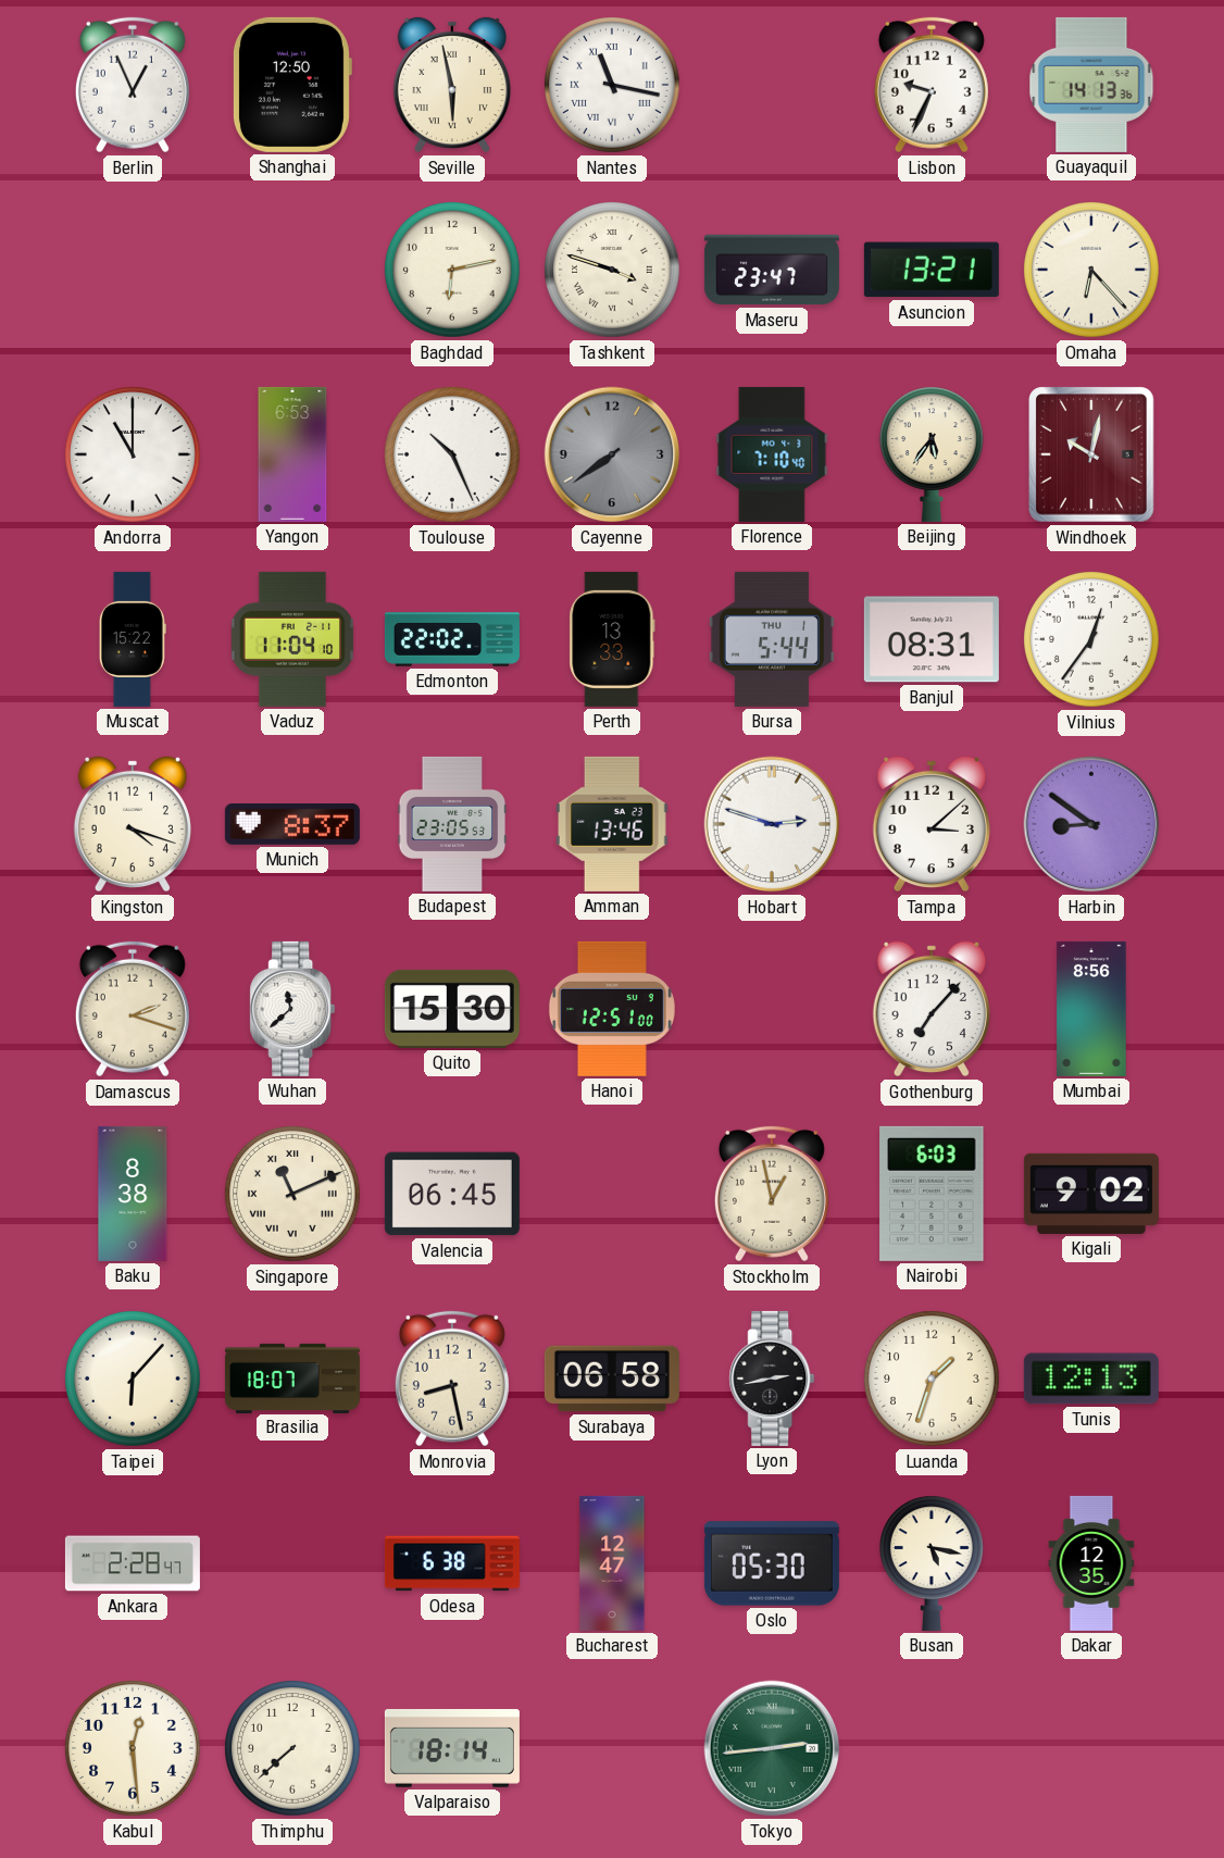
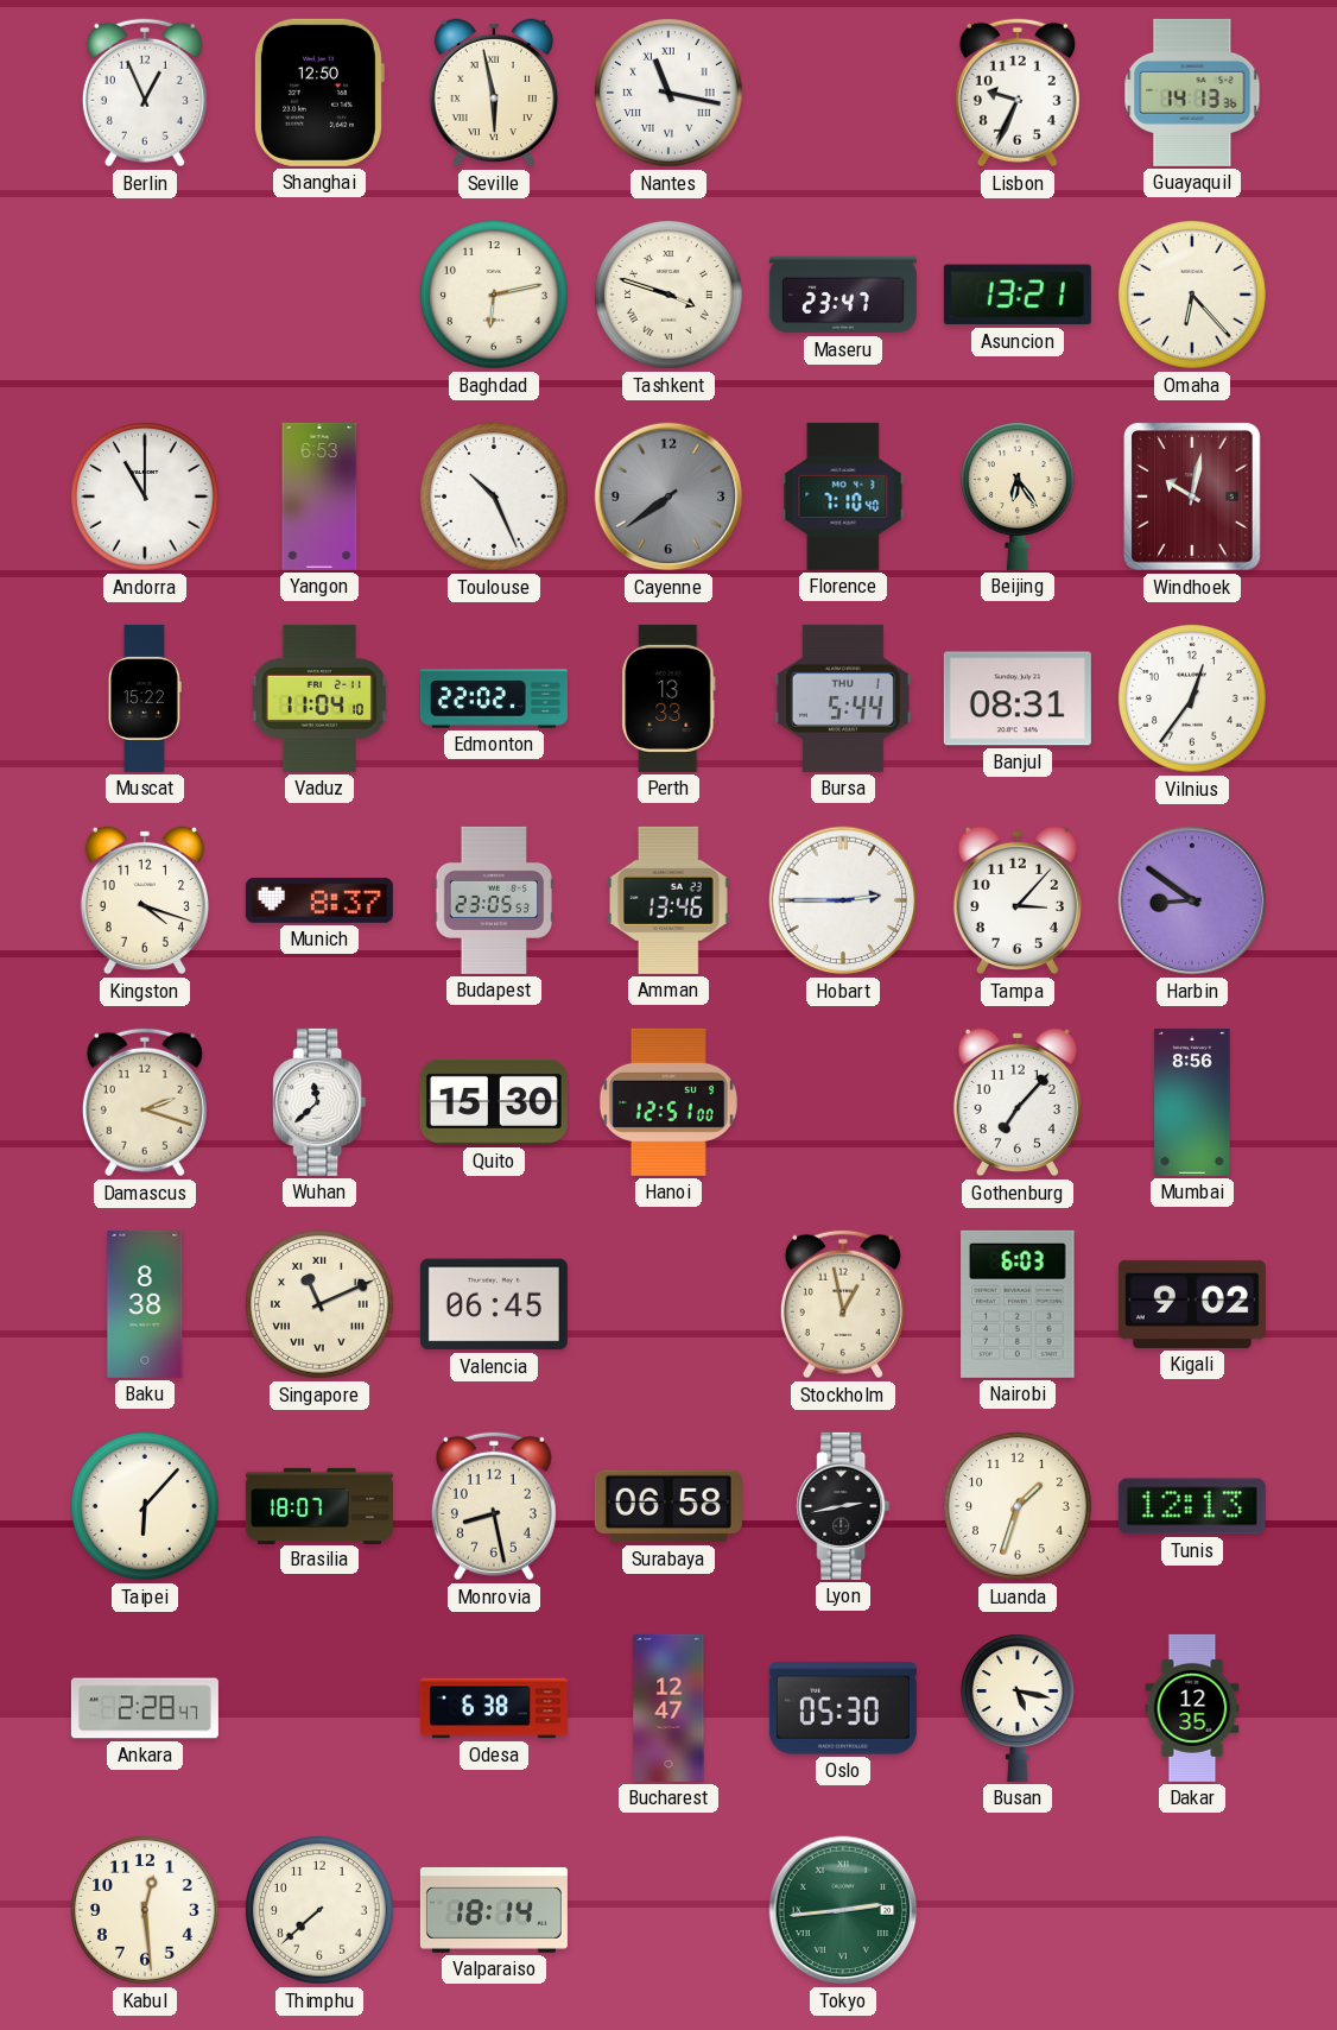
Beijing: 5:36 -> 6:24
Hobart: 2:48 -> 2:45
Tampa: 3:08 -> 3:07
